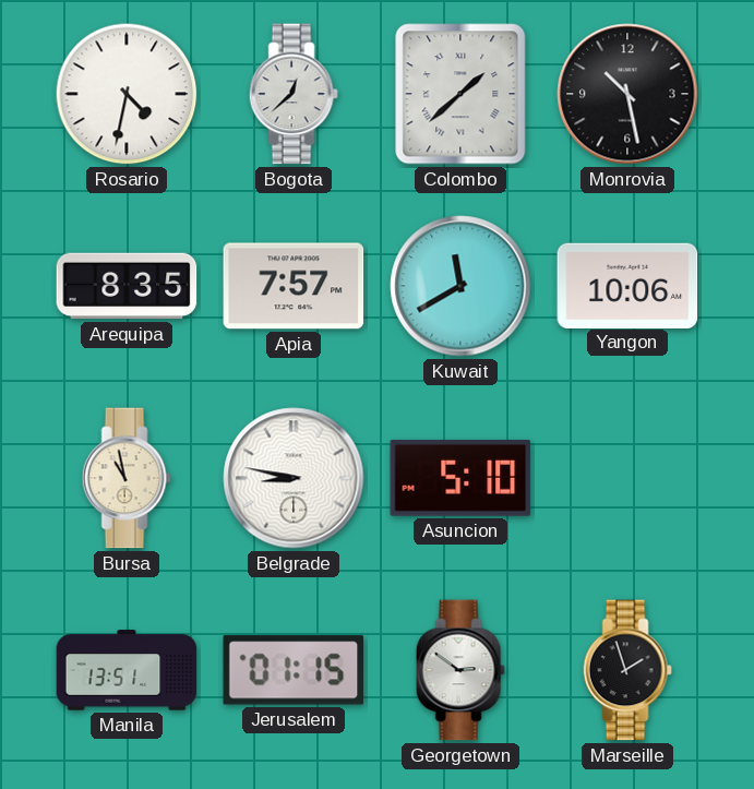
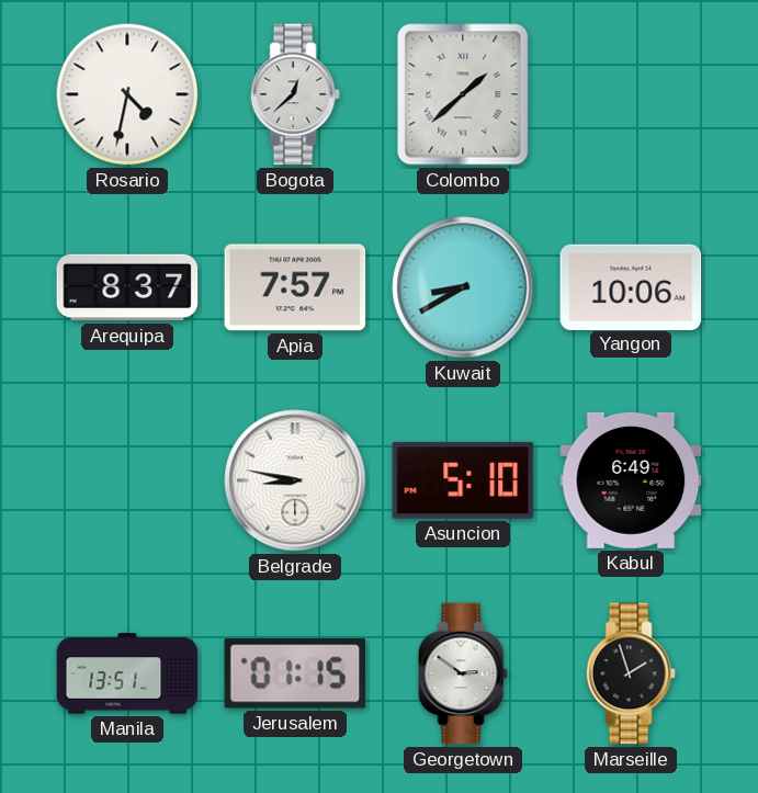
Monrovia: 10:28 -> none
Arequipa: 8:35 -> 8:37
Kuwait: 11:40 -> 8:40
Bursa: 10:58 -> none
Kabul: none -> 6:49
